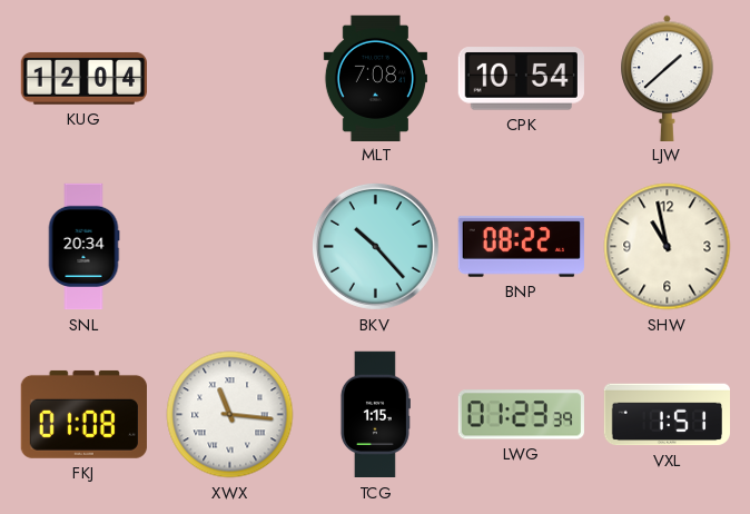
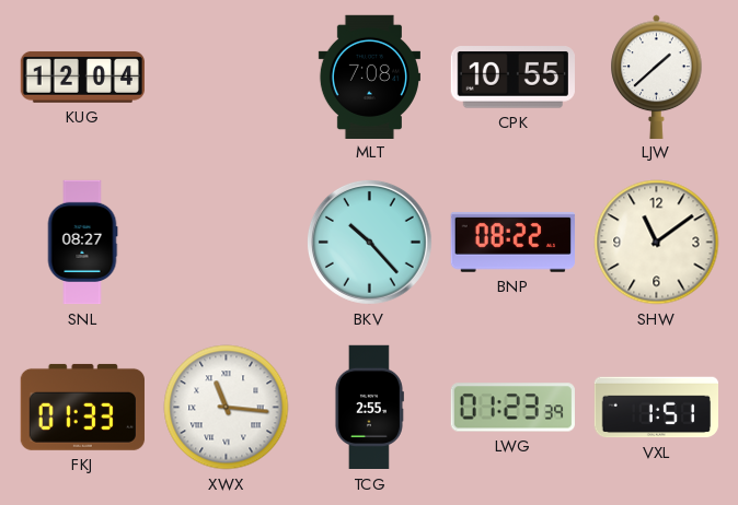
CPK: 10:54 -> 10:55
SNL: 20:34 -> 08:27
SHW: 10:58 -> 11:09
FKJ: 01:08 -> 01:33
TCG: 1:15 -> 2:55
